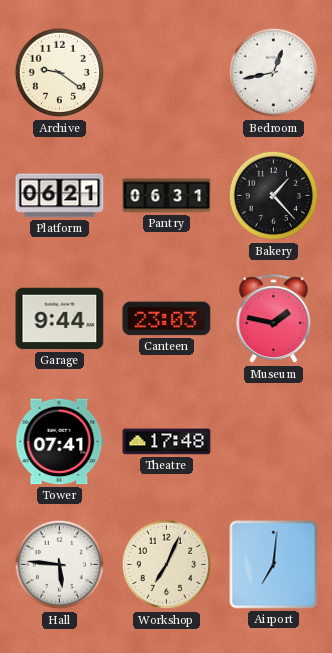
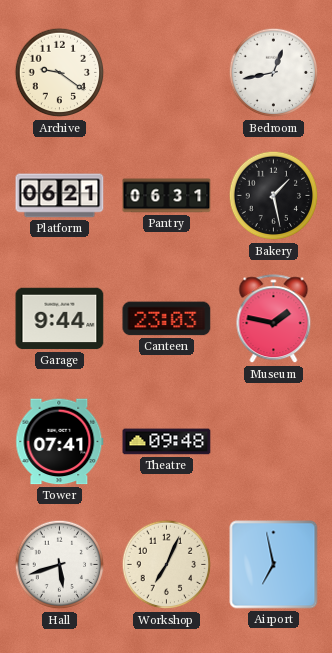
Bakery: 1:23 -> 1:28
Theatre: 17:48 -> 09:48
Hall: 5:46 -> 5:42
Airport: 7:01 -> 6:58
